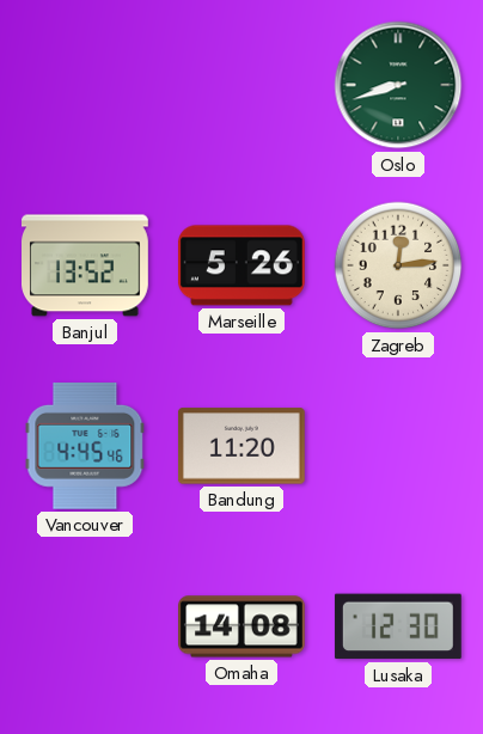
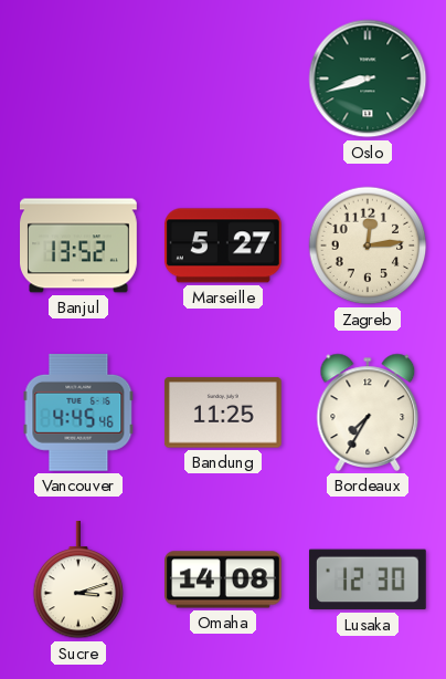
Marseille: 5:26 -> 5:27
Bandung: 11:20 -> 11:25
Bordeaux: none -> 7:35
Sucre: none -> 3:12
